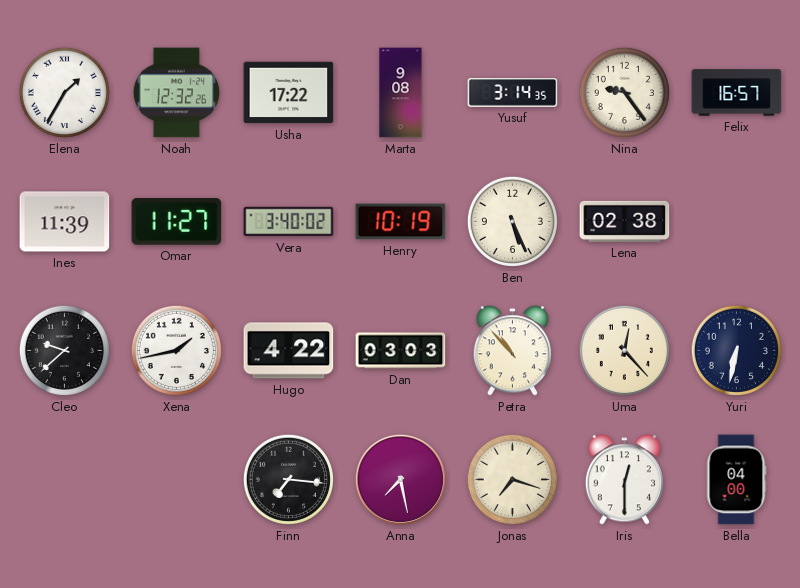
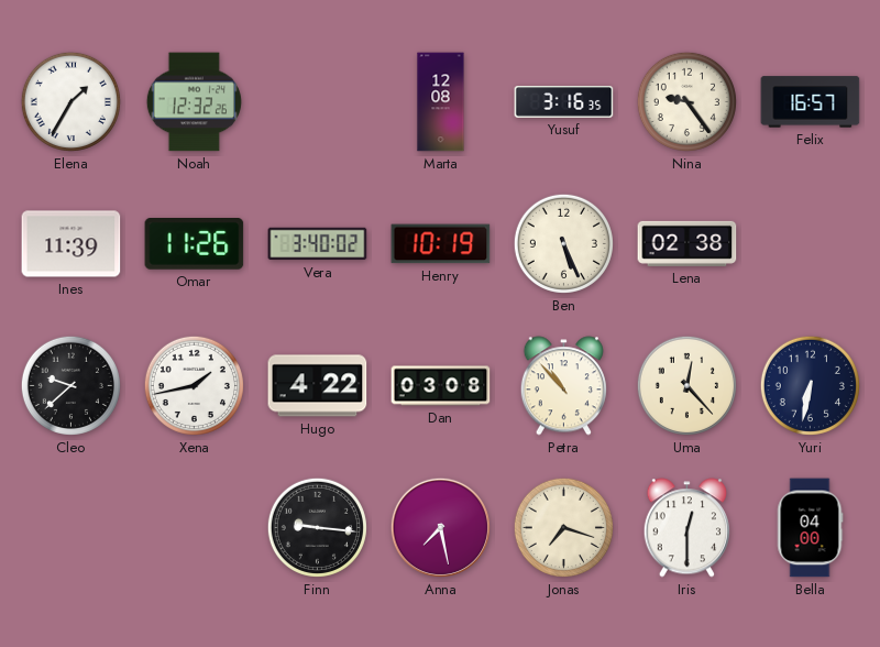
Usha: 17:22 -> none
Marta: 9:08 -> 12:08
Yusuf: 3:14 -> 3:16
Omar: 11:27 -> 11:26
Dan: 03:03 -> 03:08
Finn: 7:16 -> 9:16
